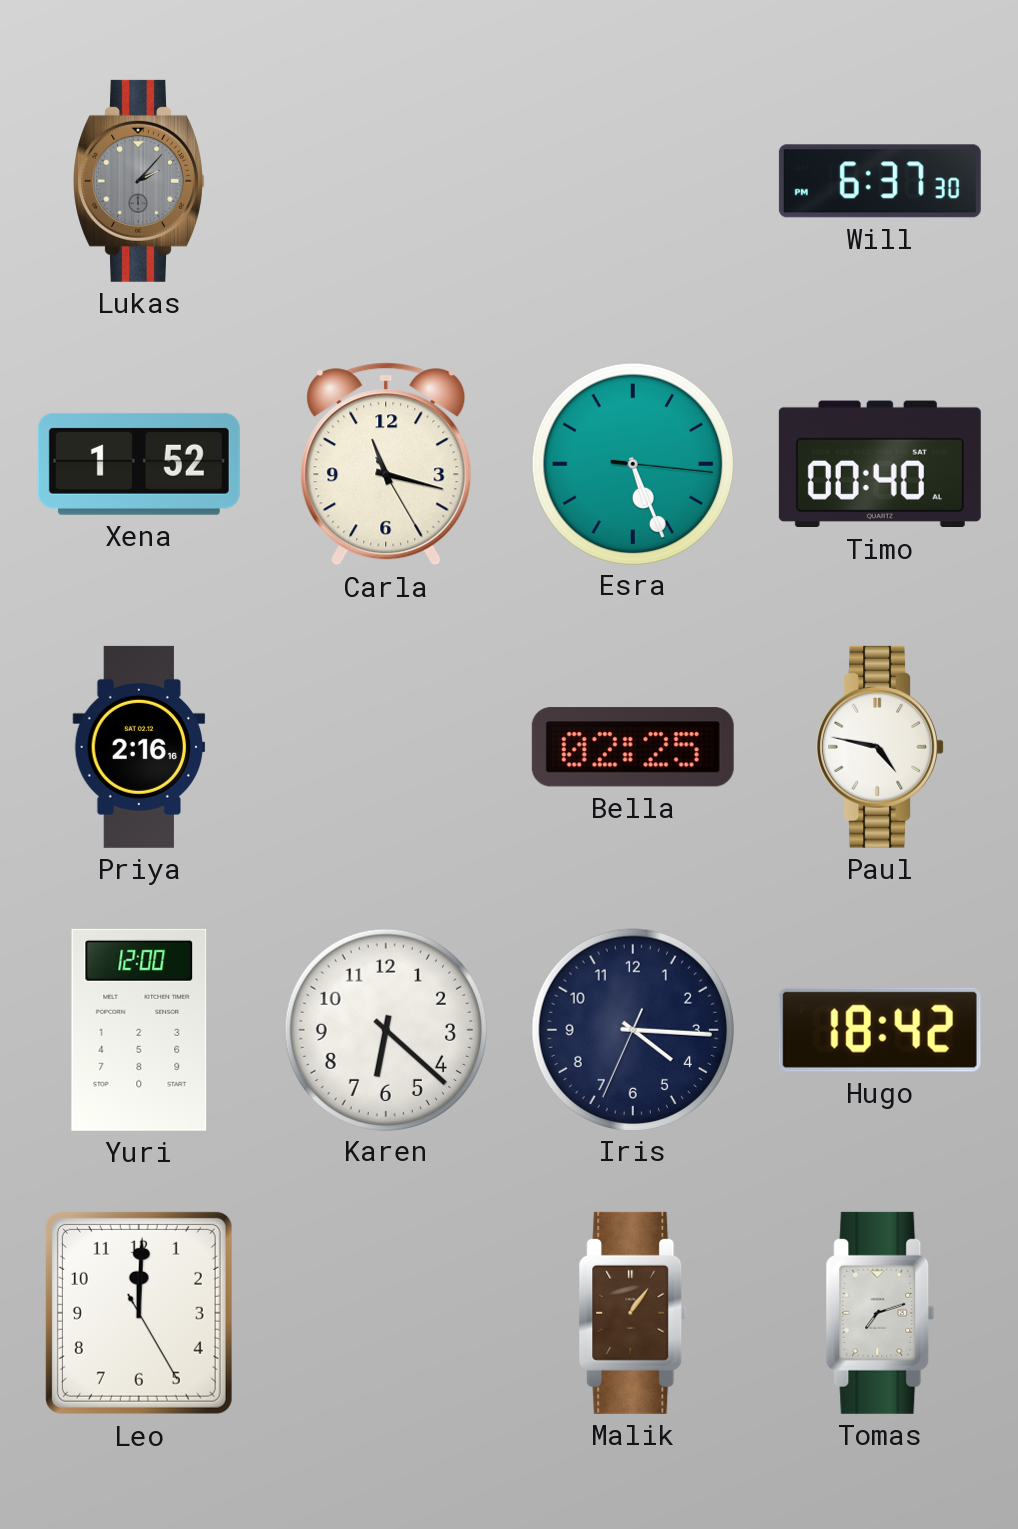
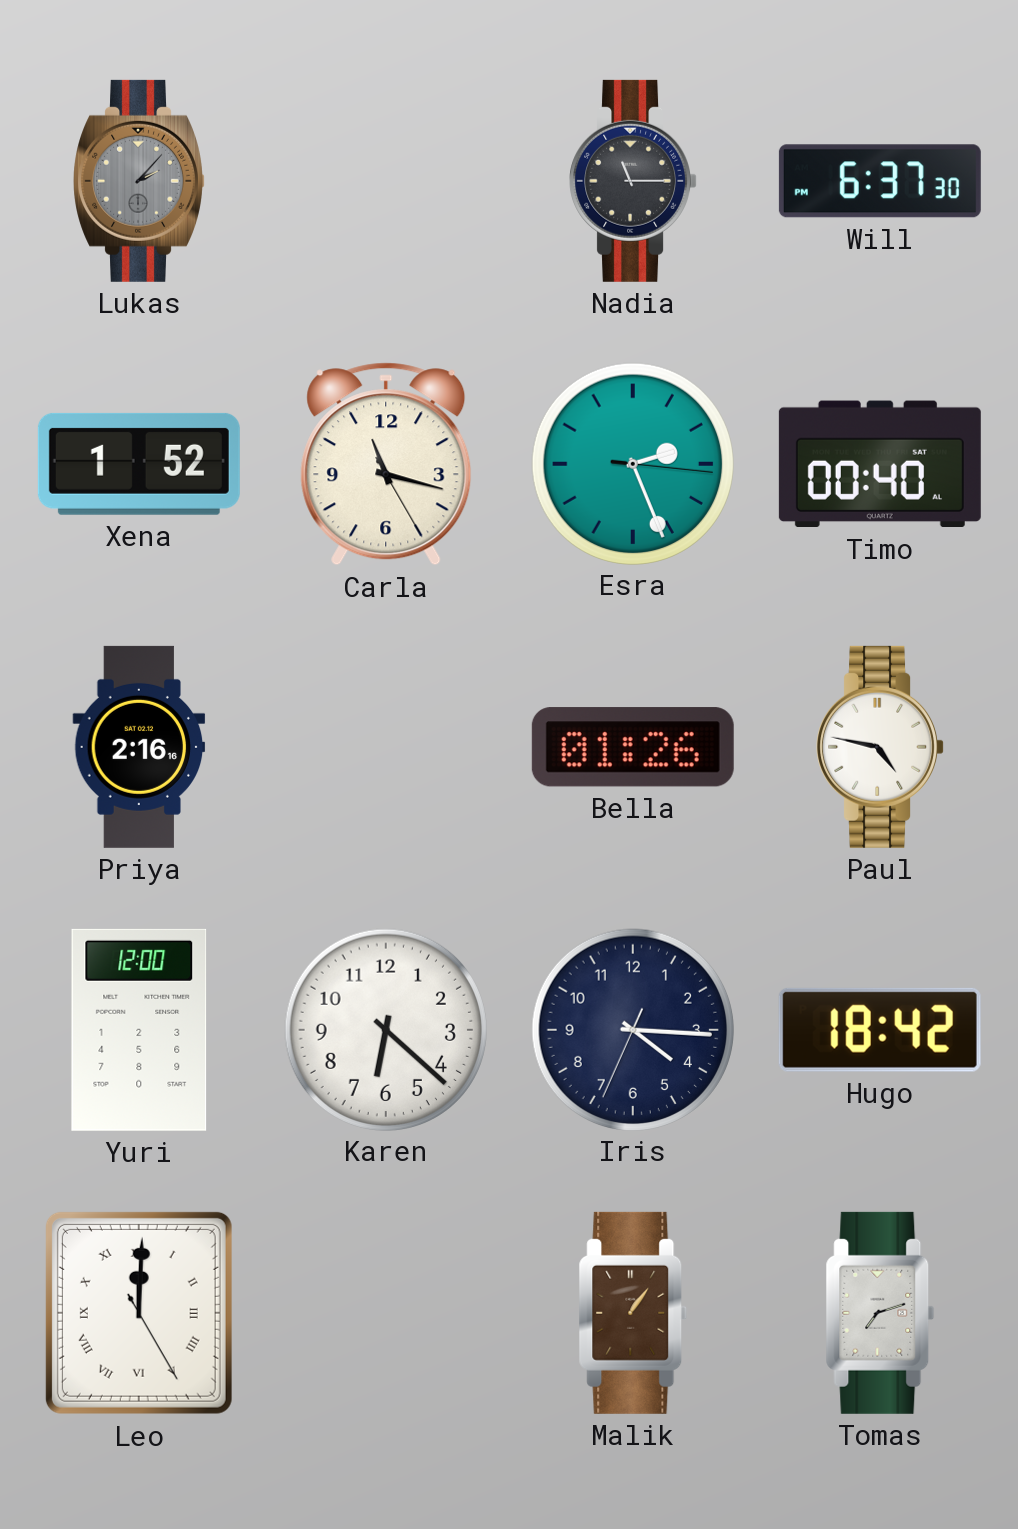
Nadia: none -> 11:15
Esra: 5:26 -> 2:26
Bella: 02:25 -> 01:26
Leo numerals: Arabic -> Roman
